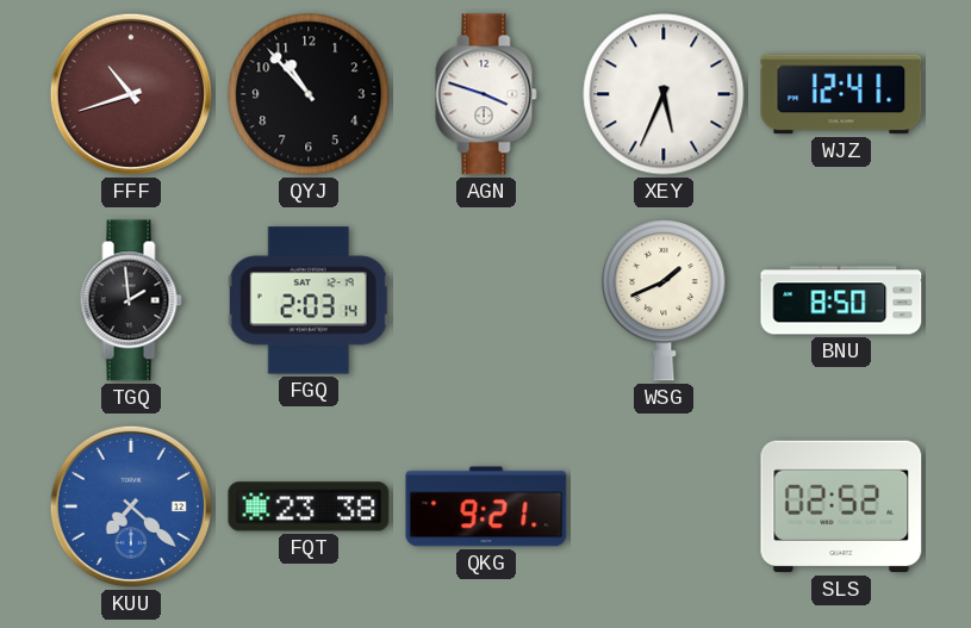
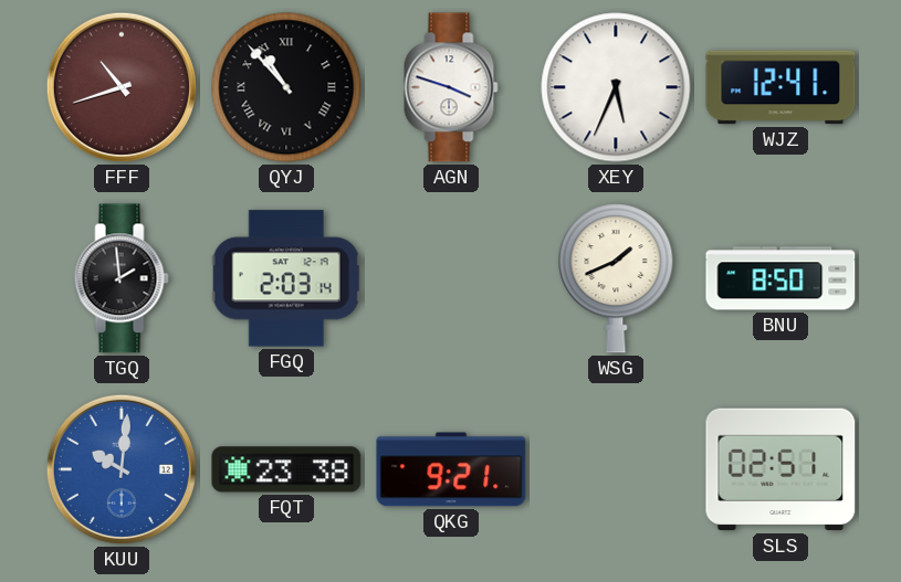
QYJ numerals: Arabic -> Roman
KUU: 7:22 -> 10:01
SLS: 02:52 -> 02:51
